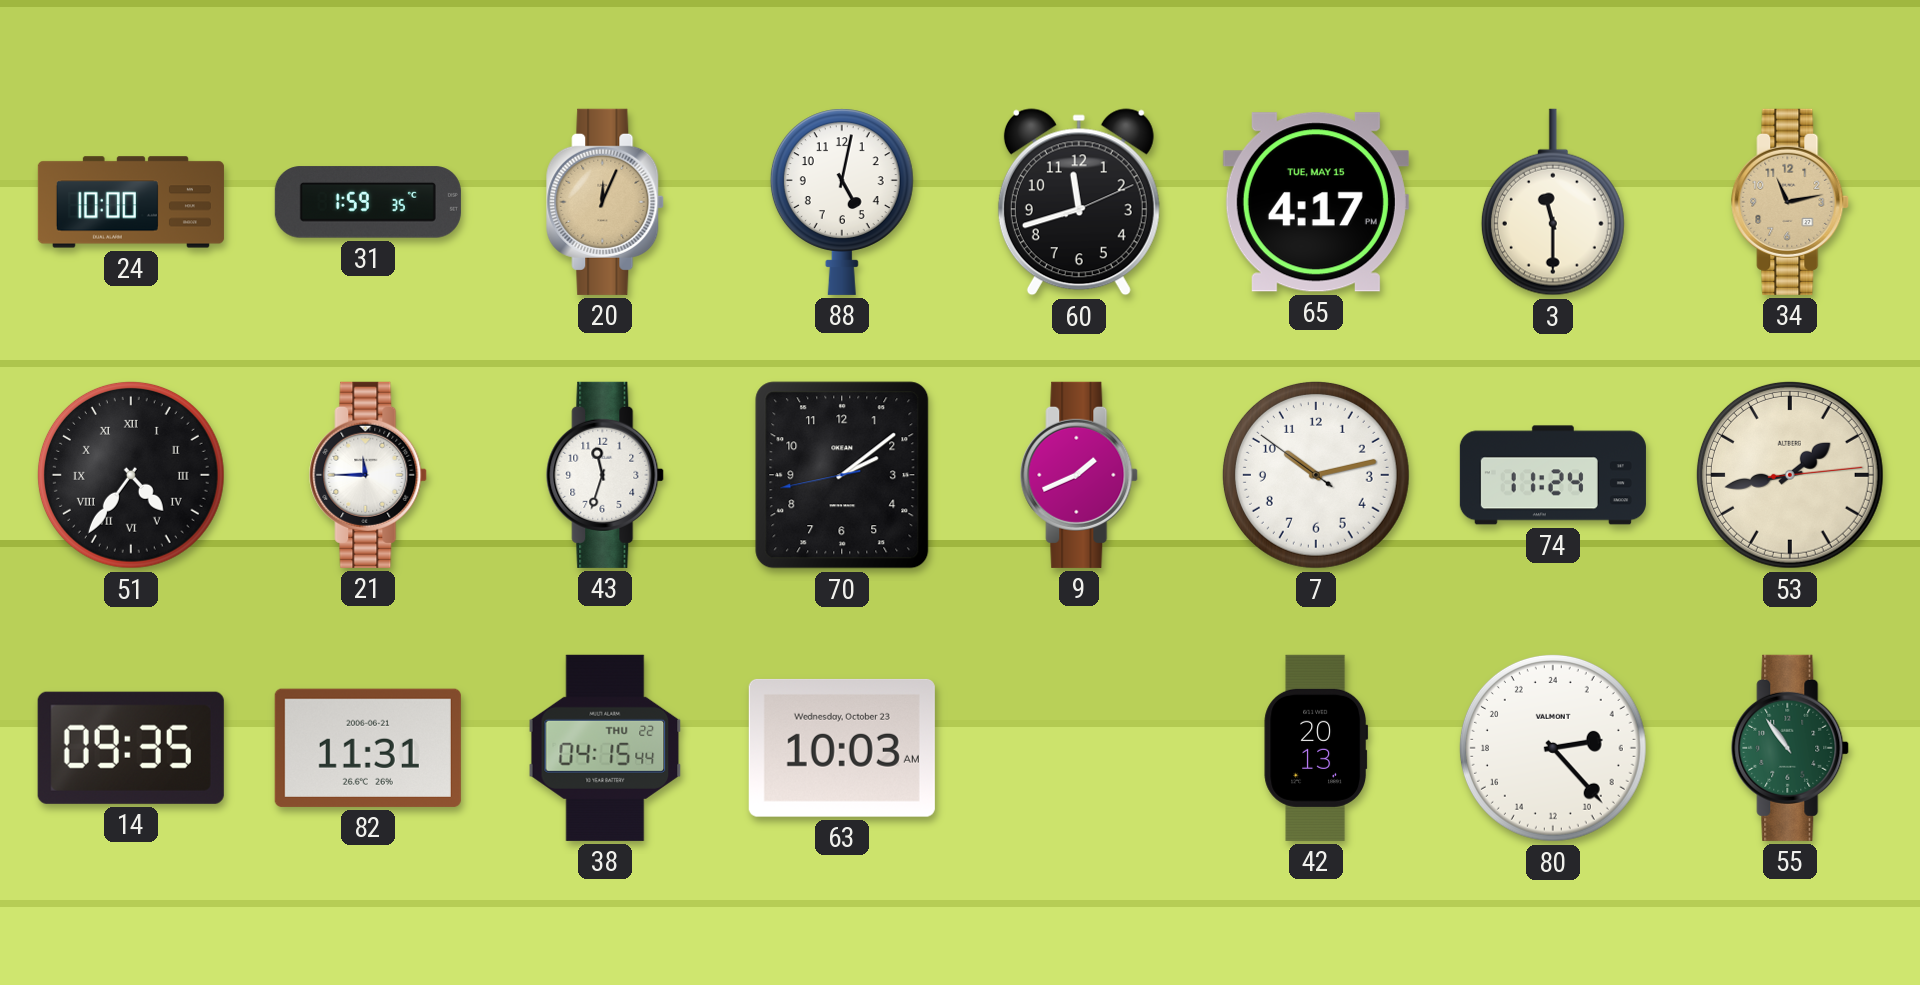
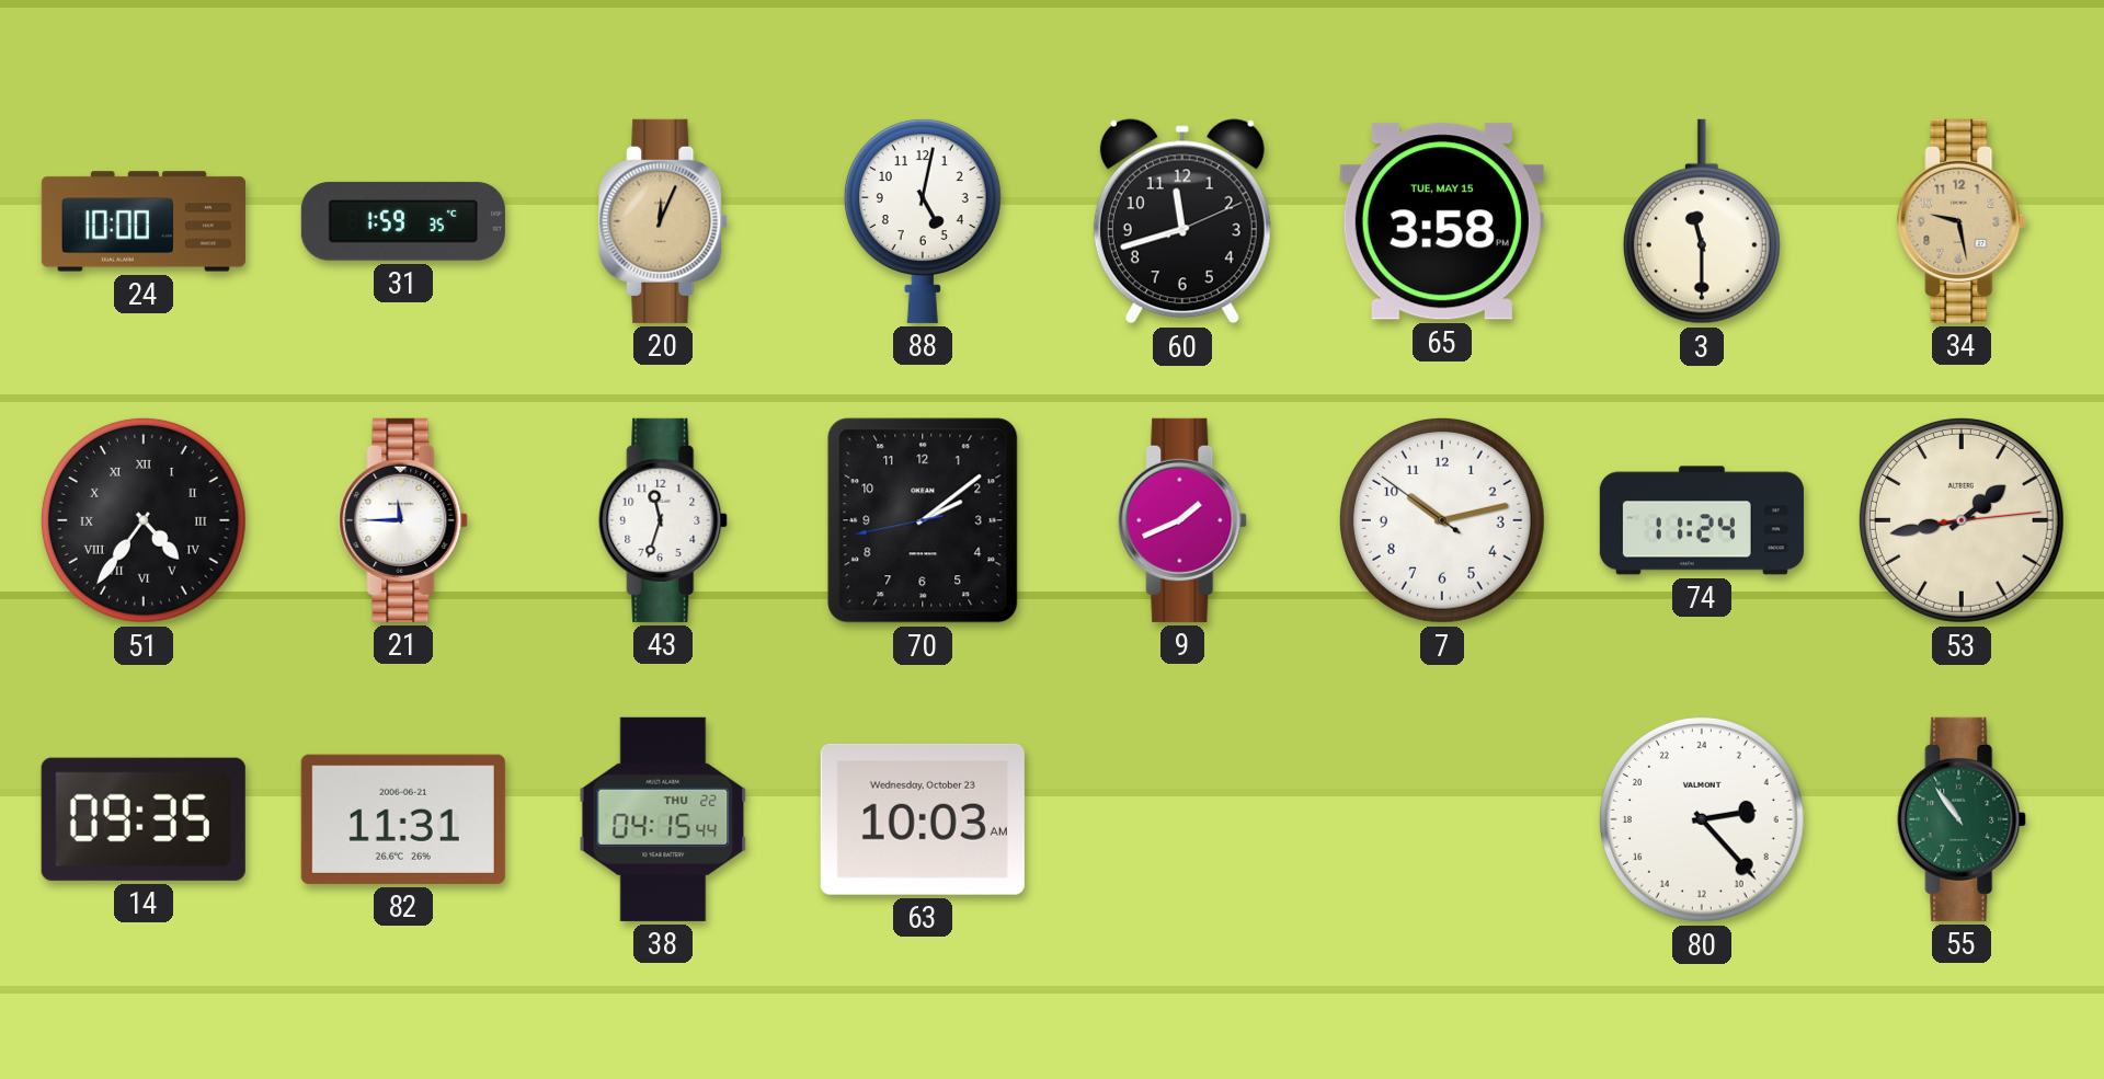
65: 4:17 -> 3:58
34: 11:13 -> 9:28
42: 20:13 -> none
